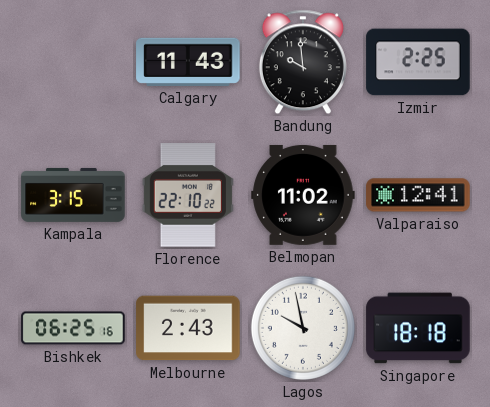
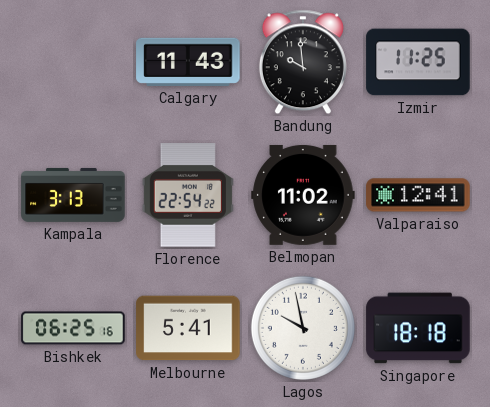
Izmir: 2:25 -> 11:25
Kampala: 3:15 -> 3:13
Florence: 22:10 -> 22:54
Melbourne: 2:43 -> 5:41
